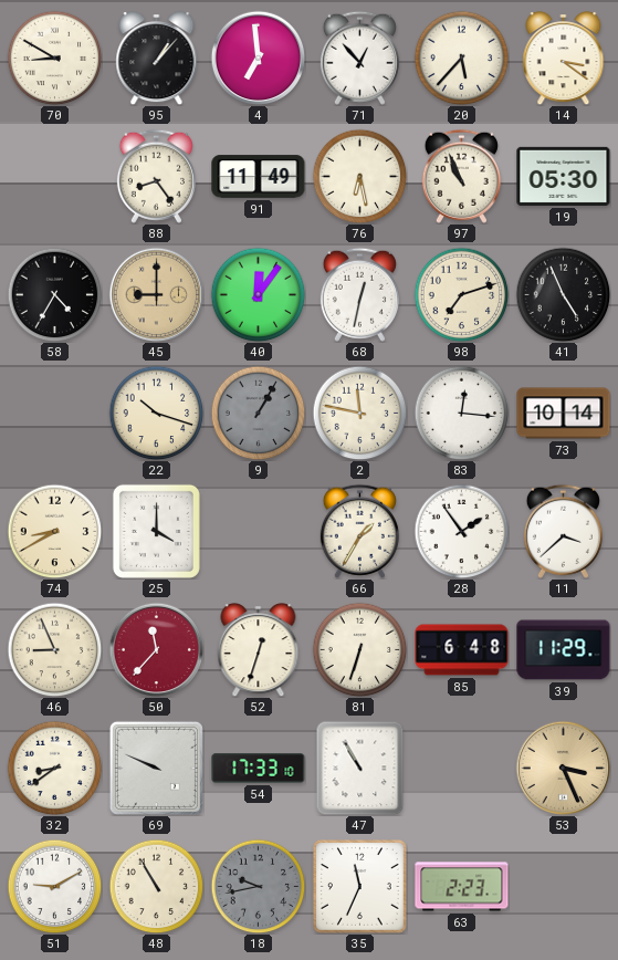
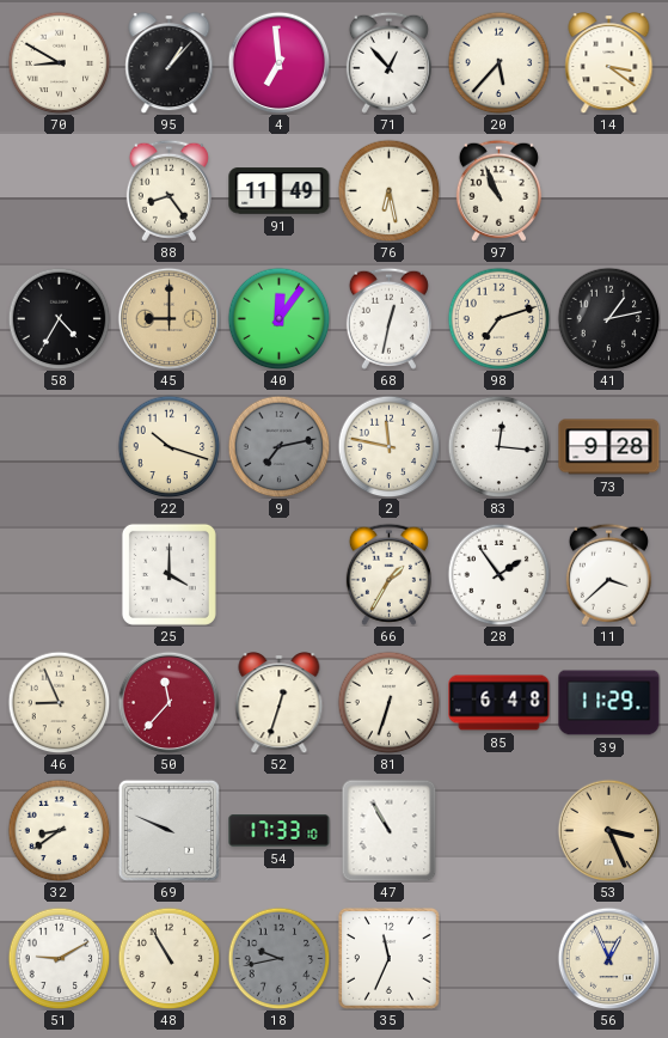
19: 05:30 -> none
41: 4:56 -> 1:13
9: 1:05 -> 7:13
73: 10:14 -> 9:28
74: 8:40 -> none
63: 2:23 -> none
56: none -> 12:56
